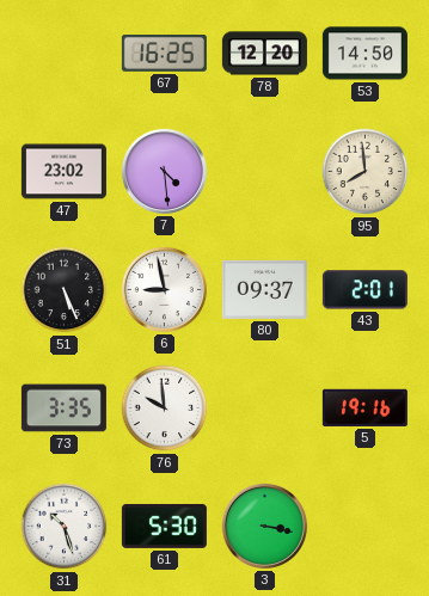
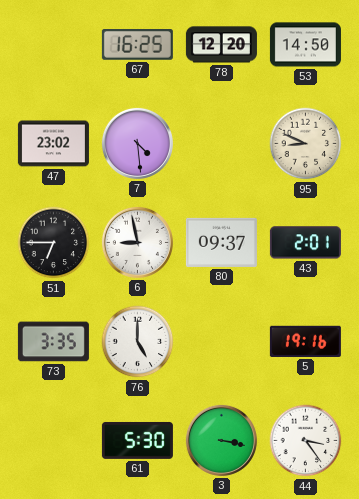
95: 7:59 -> 8:49
51: 5:26 -> 6:45
76: 9:59 -> 5:00
31: 10:27 -> none
44: none -> 3:24
